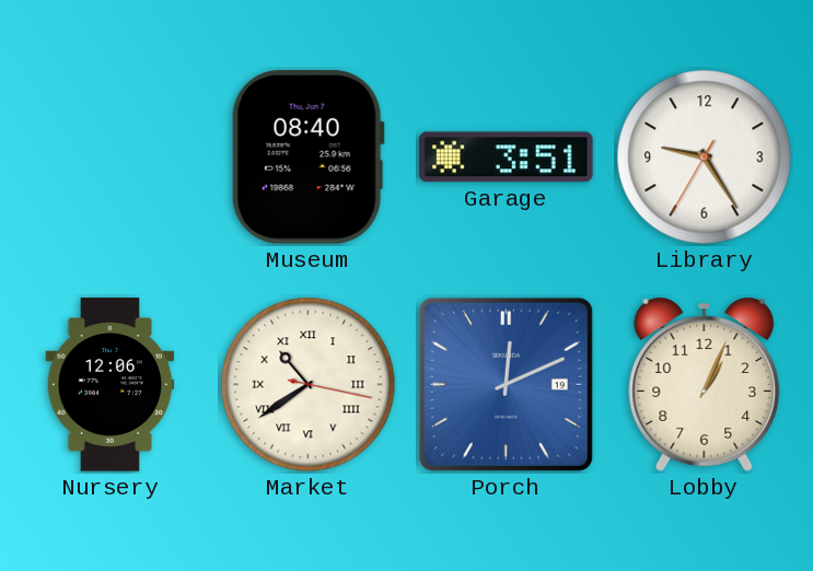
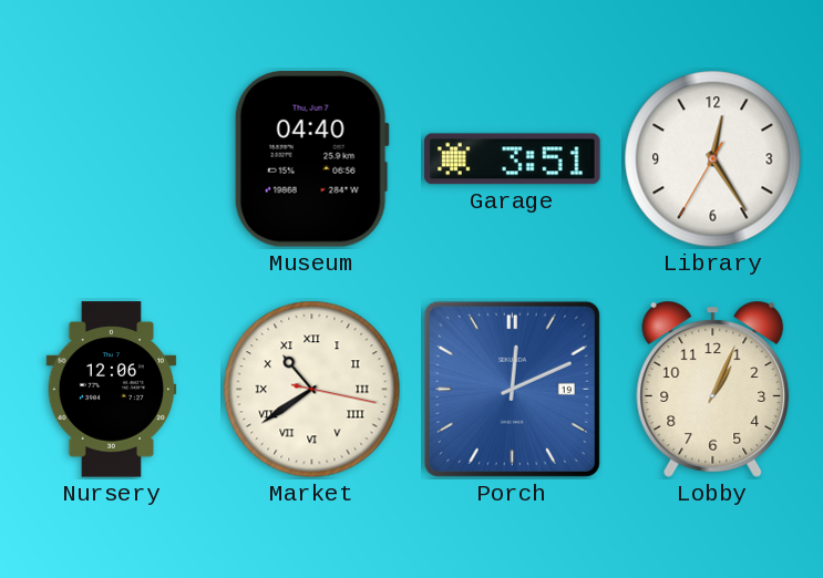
Museum: 08:40 -> 04:40
Library: 9:24 -> 12:24
